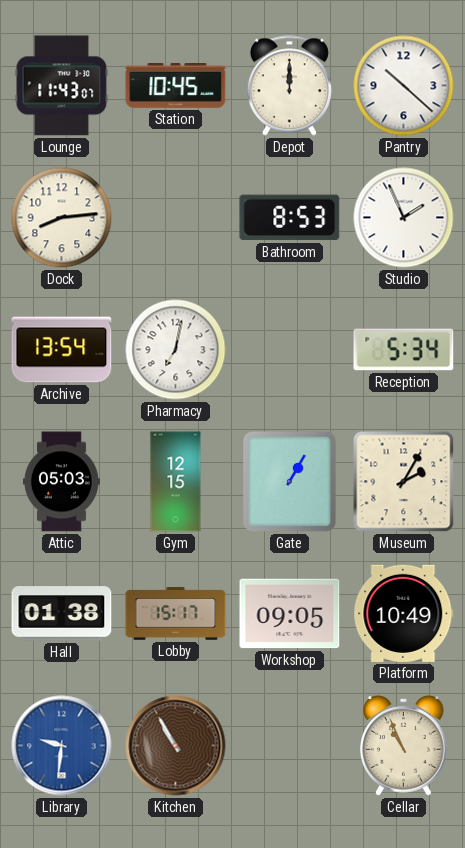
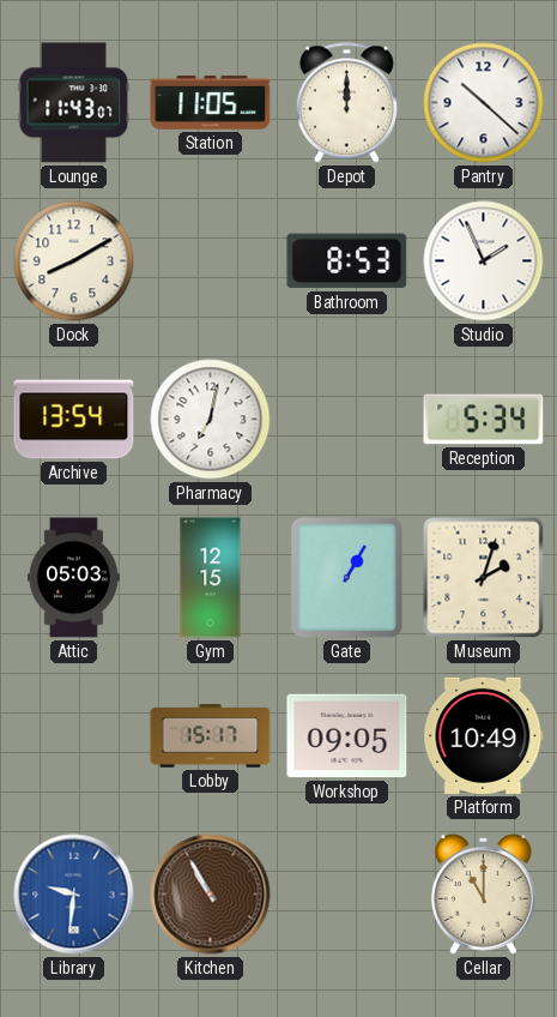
Station: 10:45 -> 11:05
Dock: 8:14 -> 8:10
Museum: 2:05 -> 2:03
Hall: 01:38 -> none
Cellar: 10:56 -> 11:00
